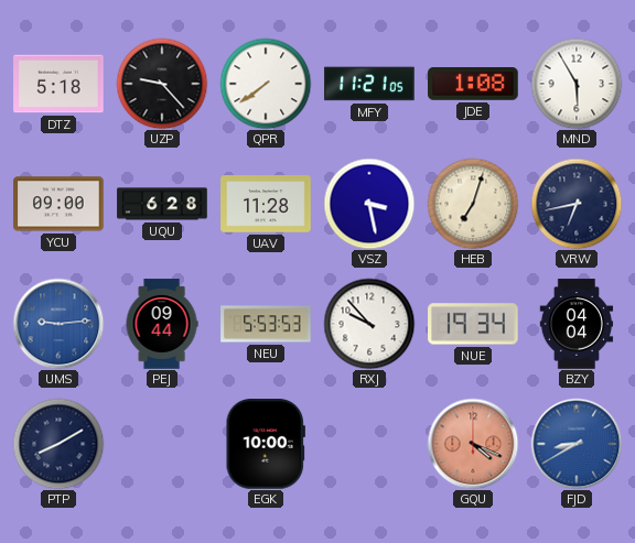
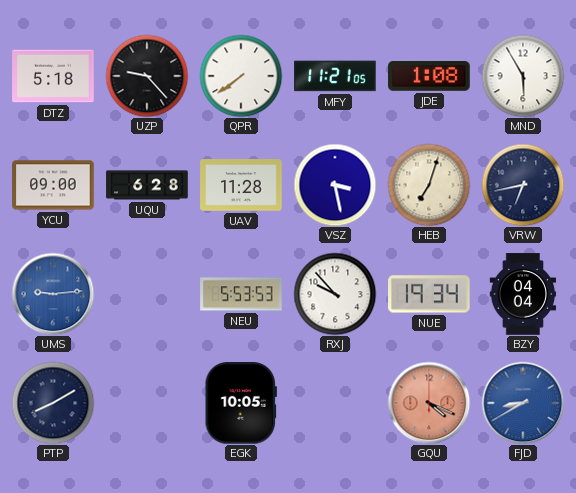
PEJ: 09:44 -> none
EGK: 10:00 -> 10:05
